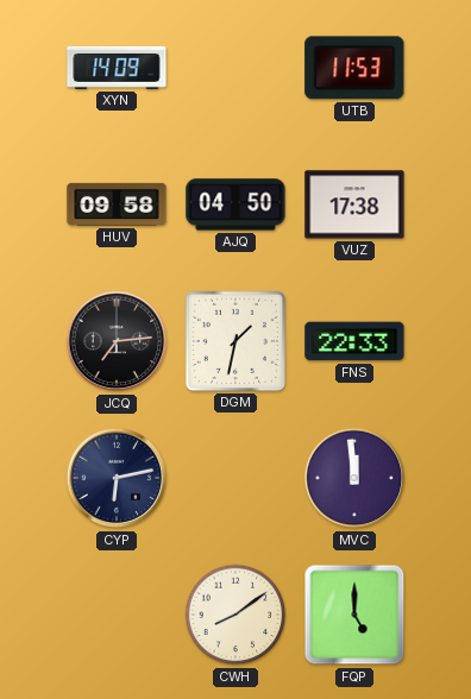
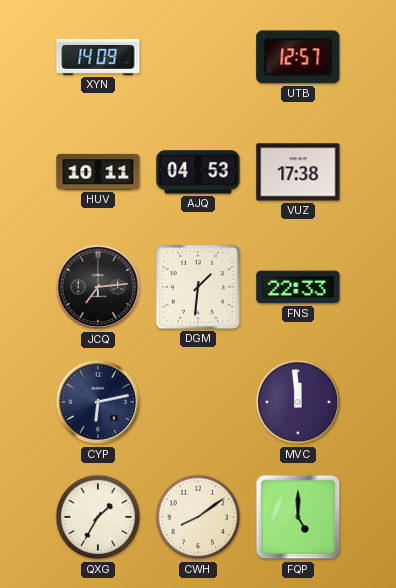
UTB: 11:53 -> 12:57
HUV: 09:58 -> 10:11
AJQ: 04:50 -> 04:53
DGM: 1:32 -> 1:31
QXG: none -> 1:35
